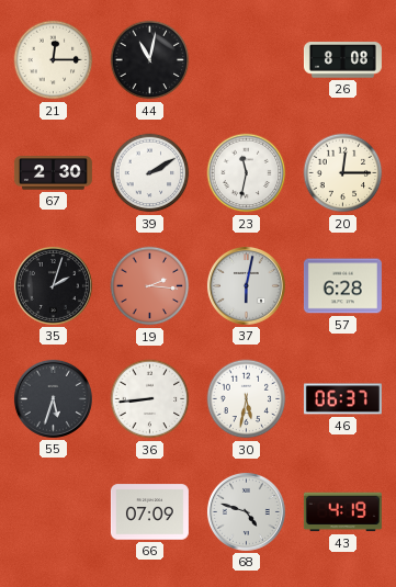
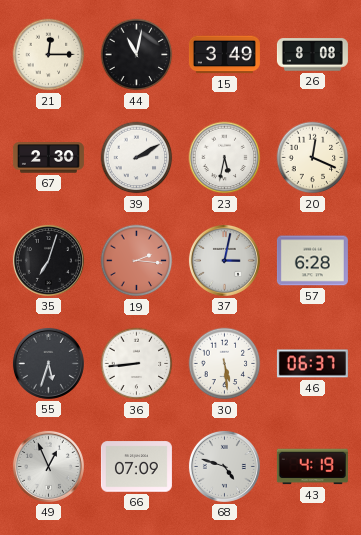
15: none -> 3:49
23: 11:32 -> 5:32
20: 12:15 -> 12:19
35: 2:03 -> 7:03
37: 6:02 -> 3:02
30: 5:32 -> 5:29
49: none -> 12:56
